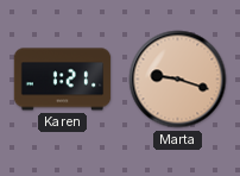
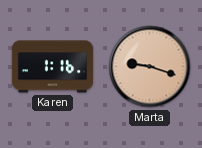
Karen: 1:21 -> 1:16
